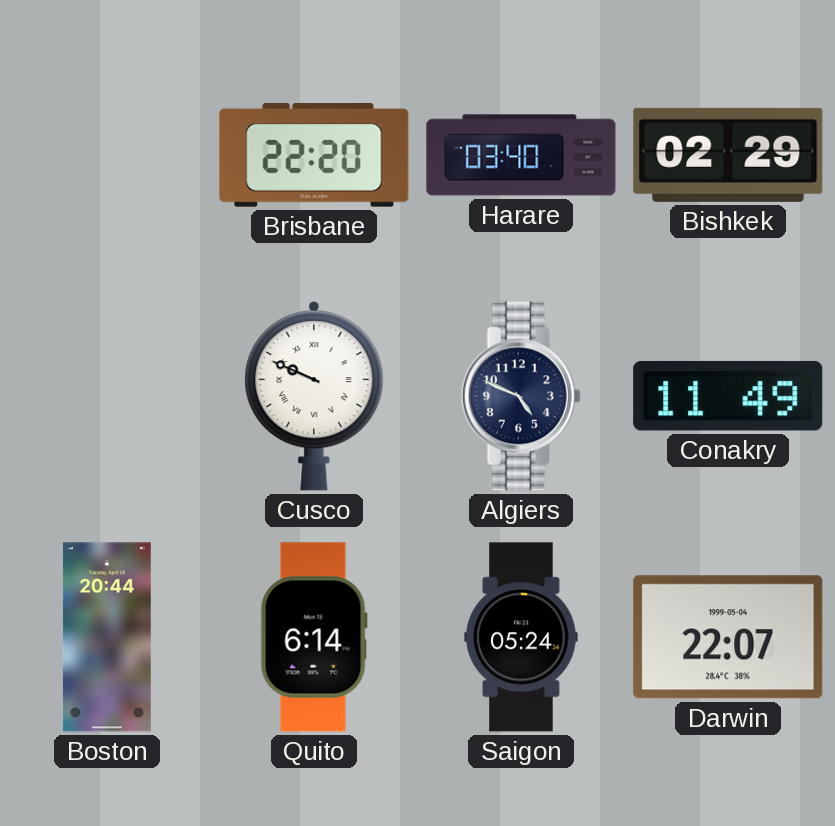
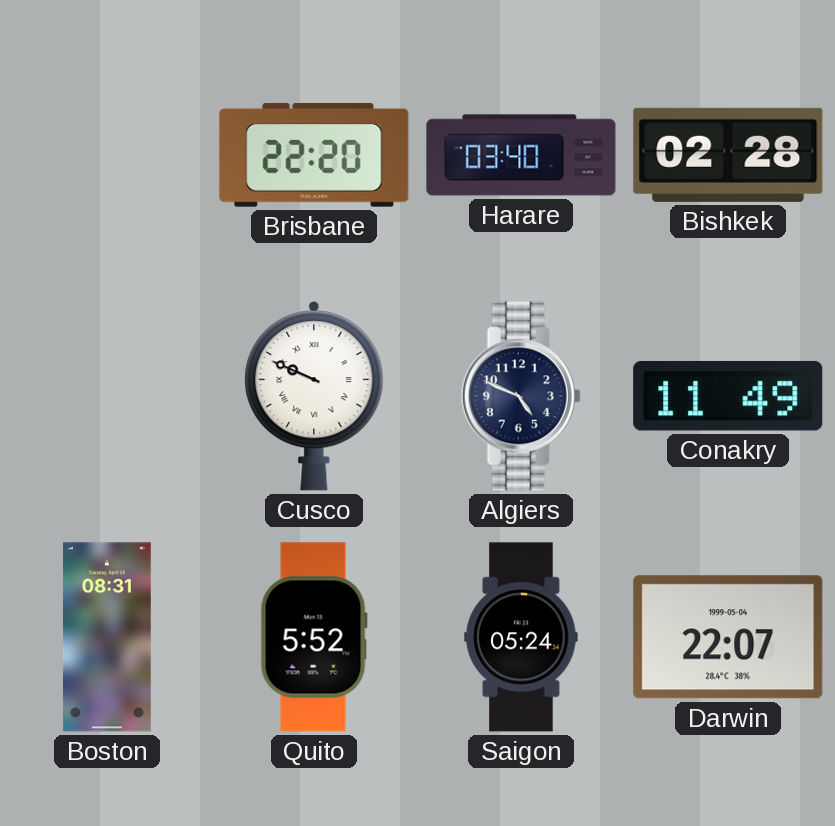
Bishkek: 02:29 -> 02:28
Boston: 20:44 -> 08:31
Quito: 6:14 -> 5:52
